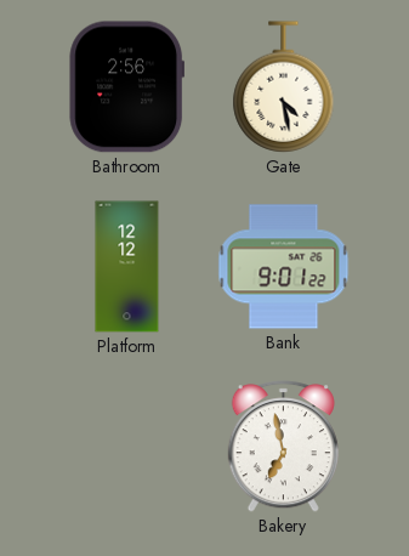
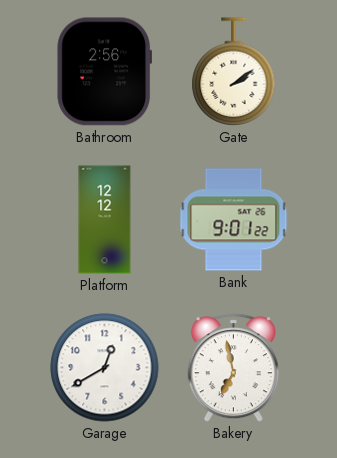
Gate: 4:28 -> 2:09
Garage: none -> 12:40
